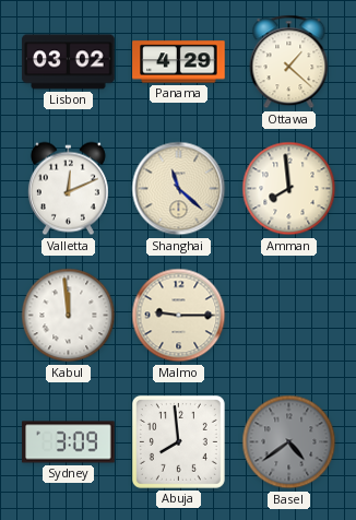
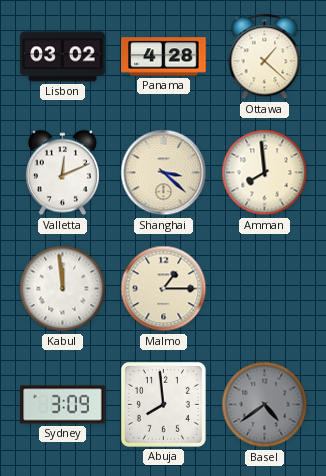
Panama: 4:29 -> 4:28
Shanghai: 11:22 -> 3:22
Malmo: 9:15 -> 1:15
